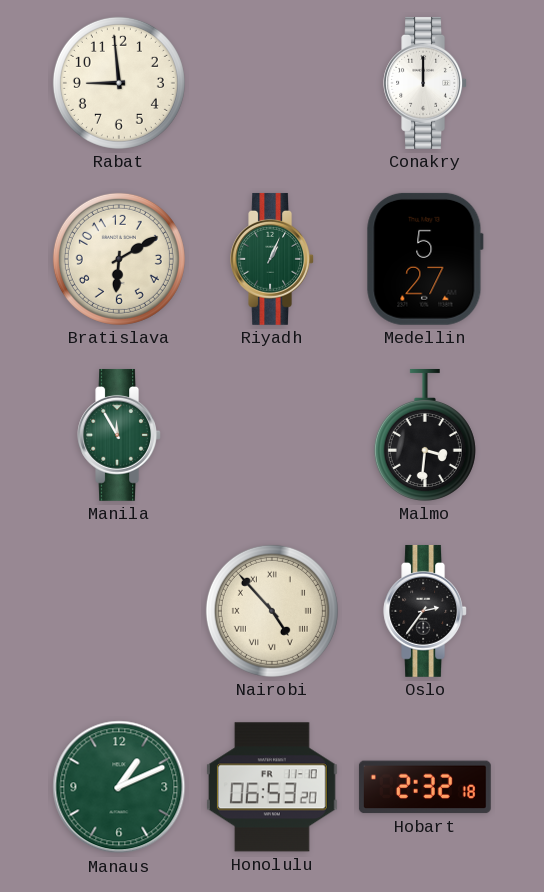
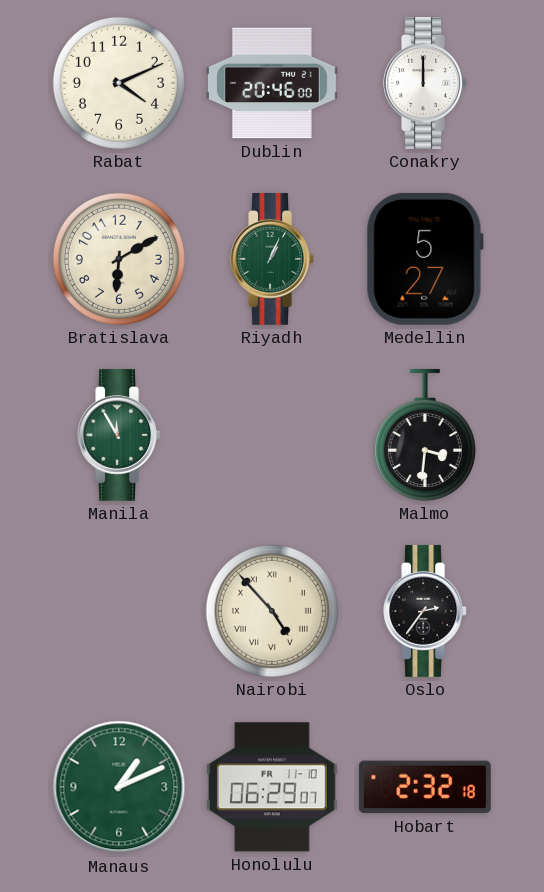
Rabat: 8:59 -> 4:11
Dublin: none -> 20:46
Honolulu: 06:53 -> 06:29
